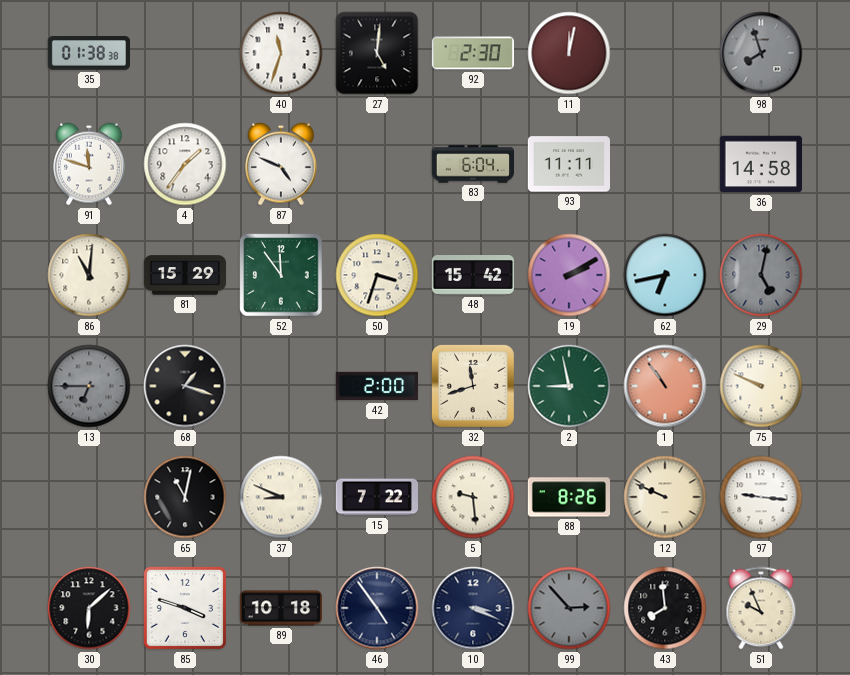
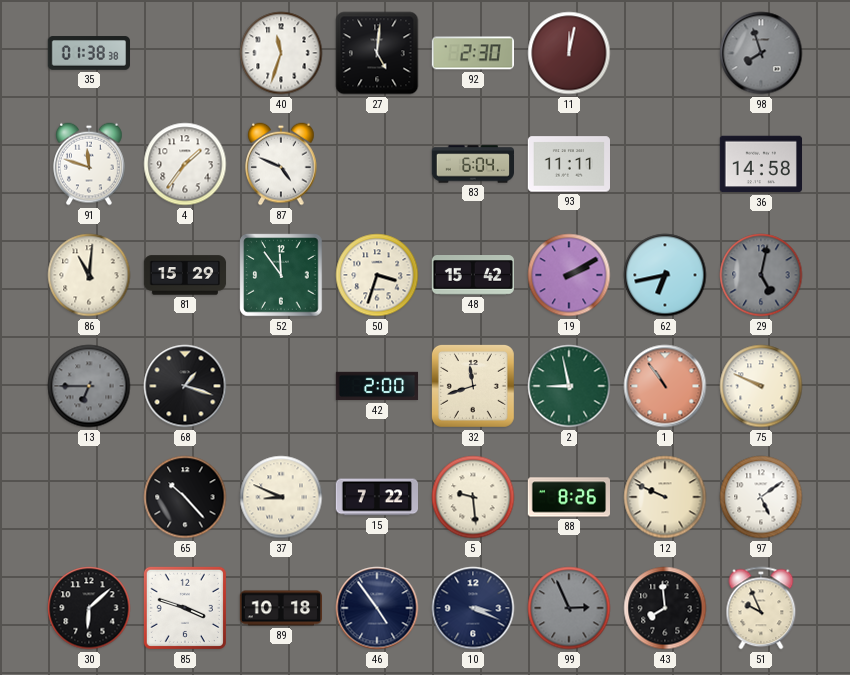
65: 11:02 -> 10:23
97: 9:16 -> 5:09
99: 2:53 -> 2:56
